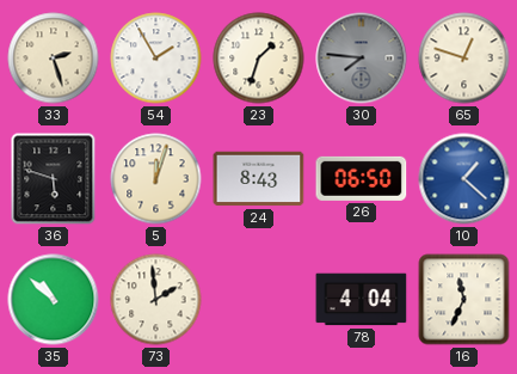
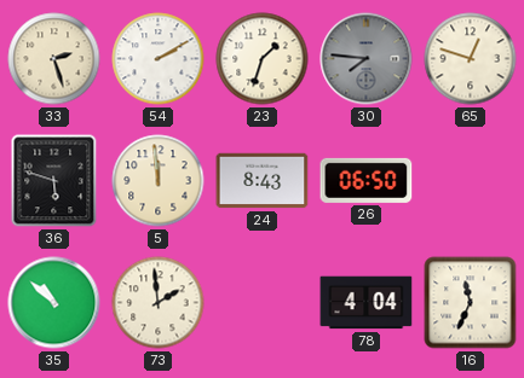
54: 1:55 -> 2:10
5: 12:03 -> 11:59
10: 1:22 -> none
